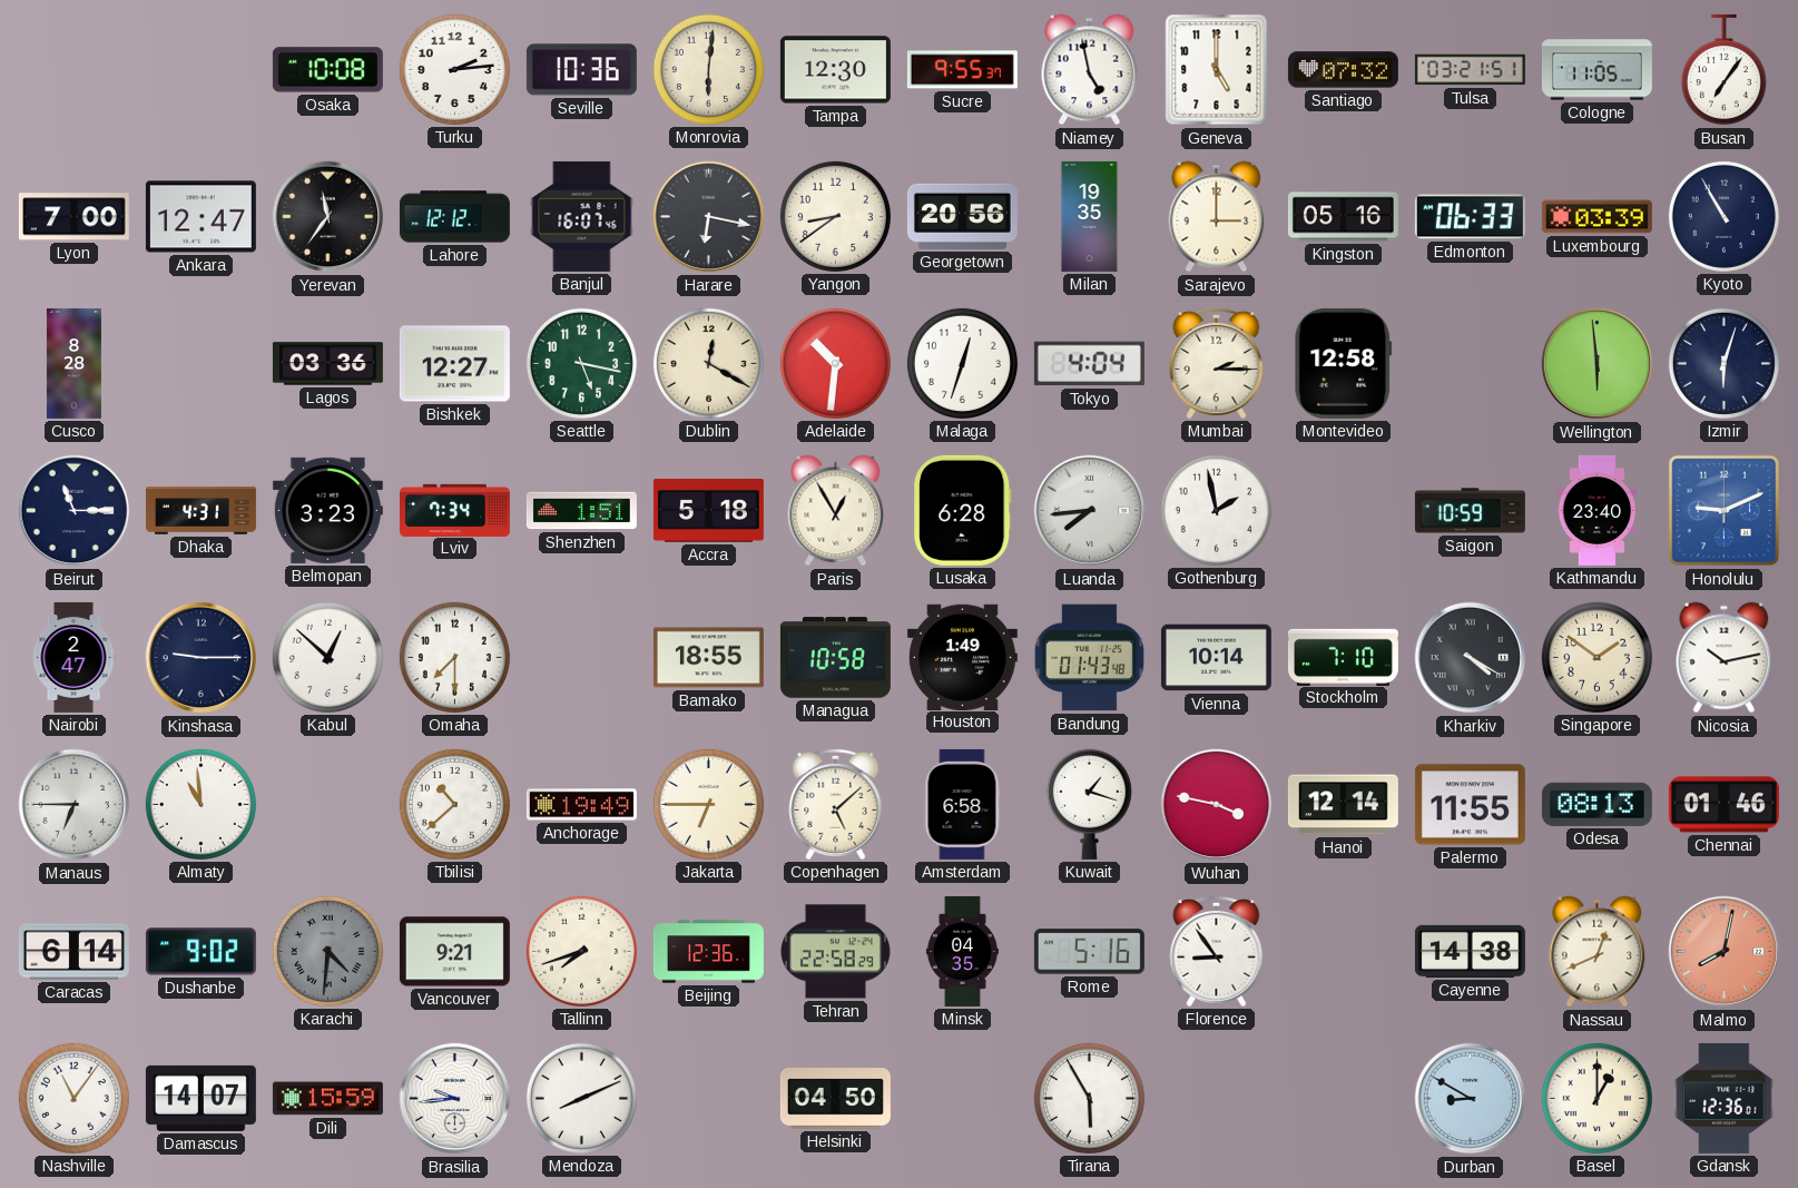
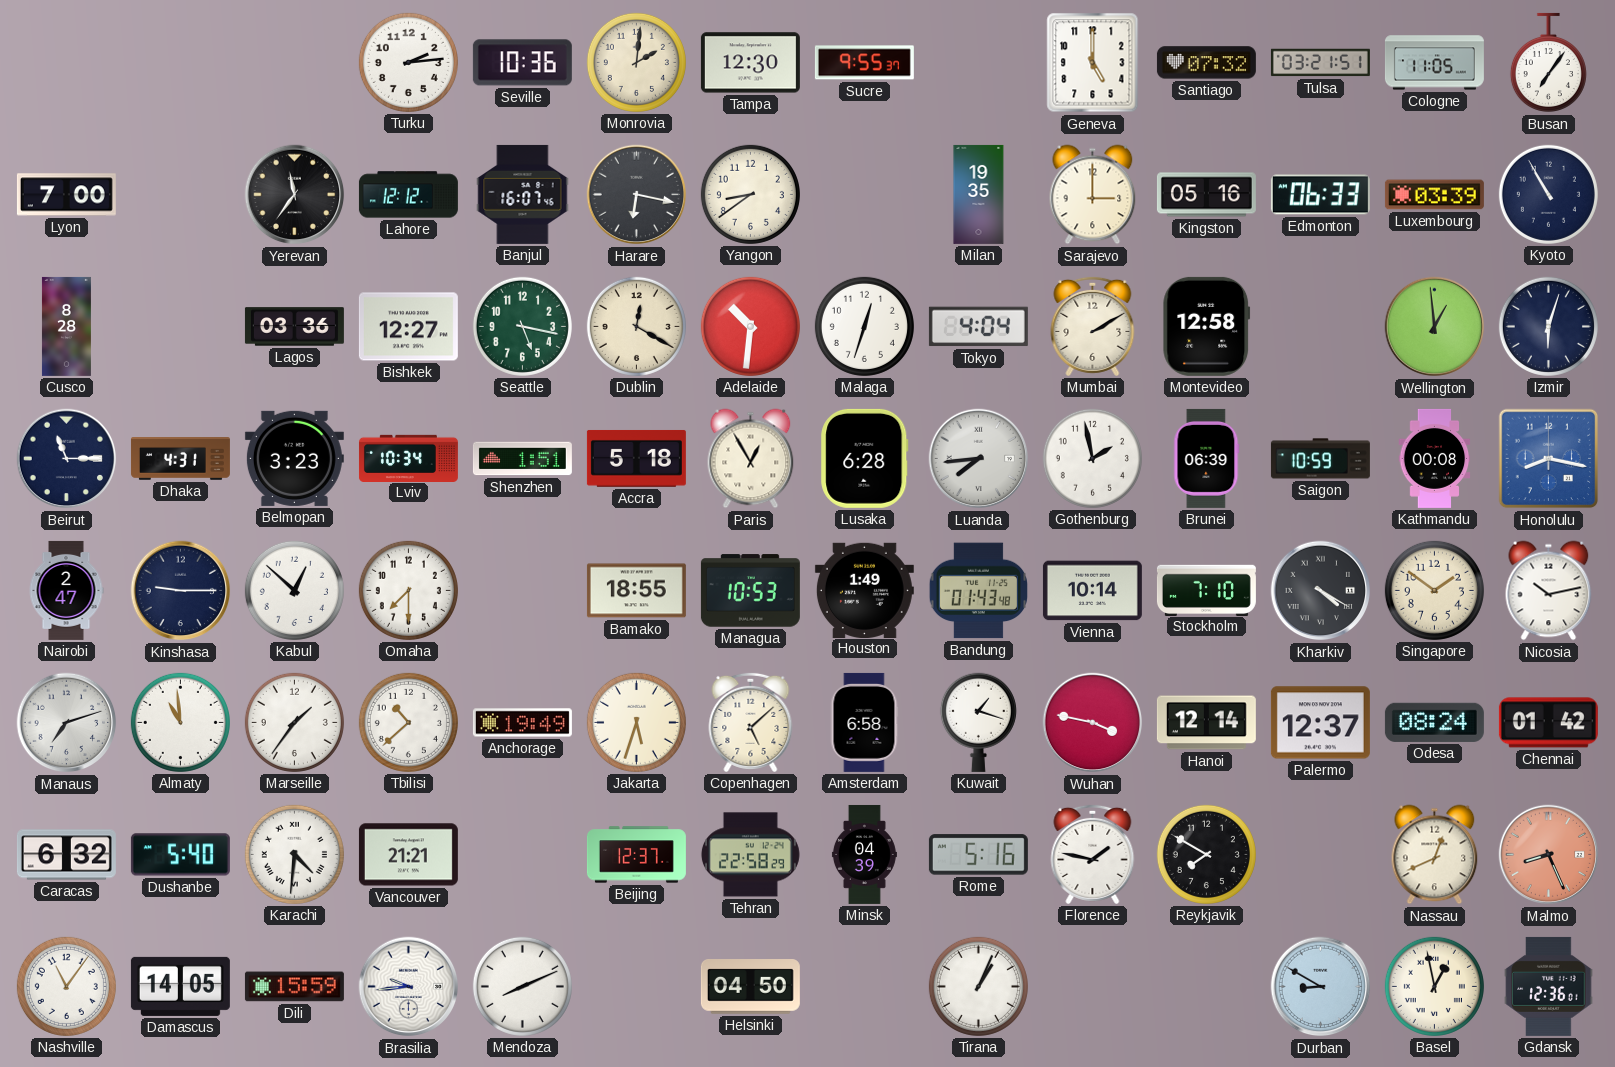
Osaka: 10:08 -> none
Monrovia: 6:01 -> 2:01
Niamey: 4:58 -> none
Ankara: 12:47 -> none
Georgetown: 20:56 -> none
Mumbai: 2:15 -> 2:10
Wellington: 5:59 -> 12:59
Lviv: 7:34 -> 10:34
Brunei: none -> 06:39
Kathmandu: 23:40 -> 00:08
Honolulu: 9:11 -> 8:17
Managua: 10:58 -> 10:53
Manaus: 6:45 -> 7:12
Marseille: none -> 1:36
Jakarta: 6:45 -> 5:33
Palermo: 11:55 -> 12:37
Odesa: 08:13 -> 08:24
Chennai: 01:46 -> 01:42
Caracas: 6:14 -> 6:32
Dushanbe: 9:02 -> 5:40
Karachi dial: grey -> white
Vancouver: 9:21 -> 21:21
Tallinn: 7:42 -> none
Beijing: 12:36 -> 12:37
Minsk: 04:35 -> 04:39
Florence: 8:54 -> 1:47
Reykjavik: none -> 7:50
Cayenne: 14:38 -> none
Malmo: 8:02 -> 8:26
Damascus: 14:07 -> 14:05
Tirana: 5:55 -> 1:04
Basel: 1:00 -> 12:58
